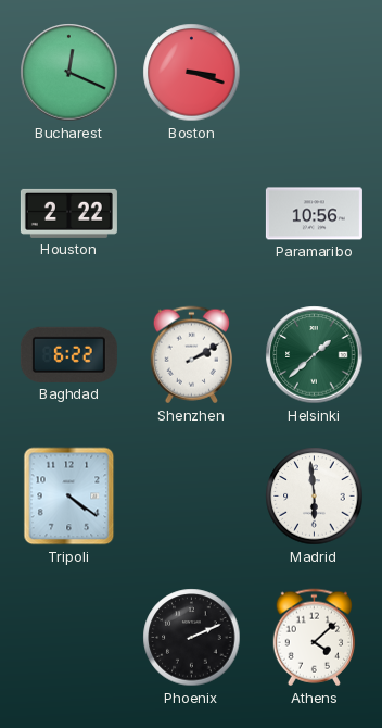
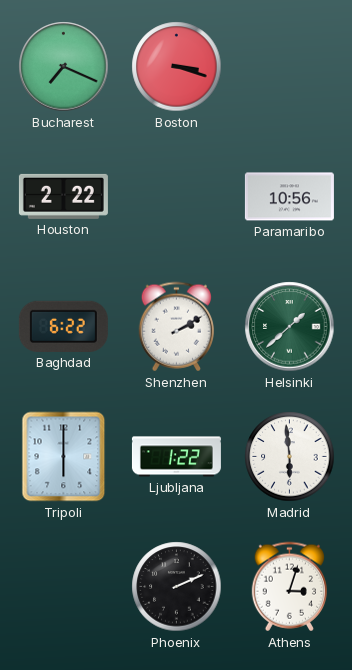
Bucharest: 12:19 -> 7:19
Tripoli: 4:21 -> 6:00
Ljubljana: none -> 1:22
Athens: 4:08 -> 3:03
